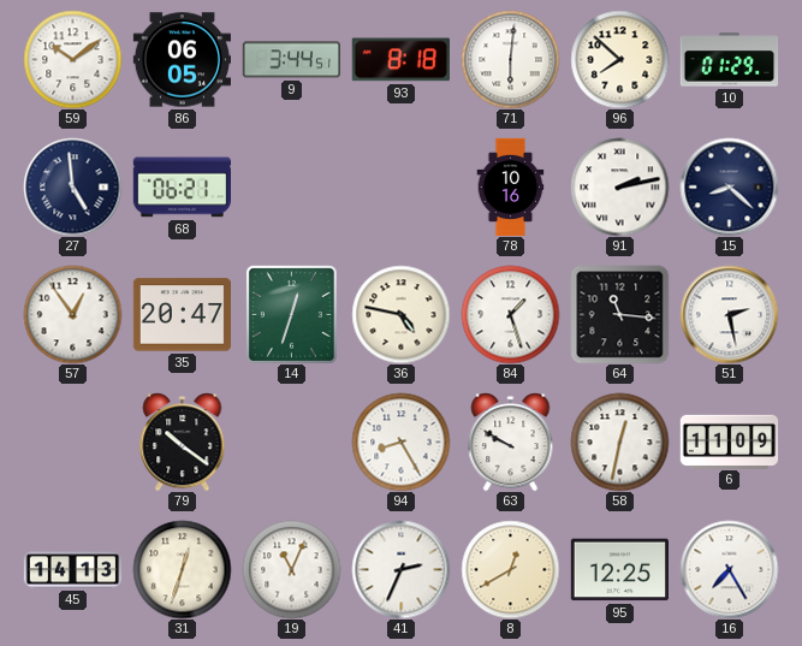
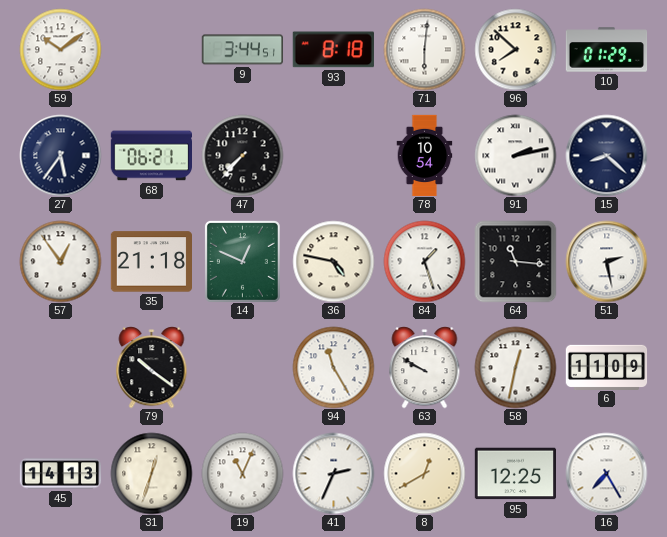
86: 06:05 -> none
27: 4:59 -> 5:36
47: none -> 7:37
78: 10:16 -> 10:54
35: 20:47 -> 21:18
14: 12:33 -> 12:49
94: 8:25 -> 11:25
